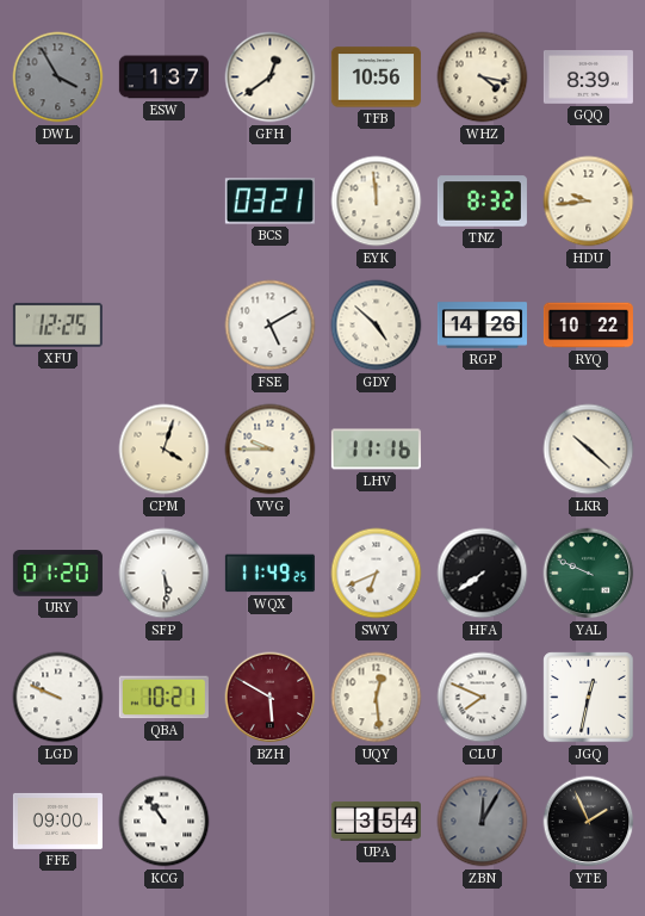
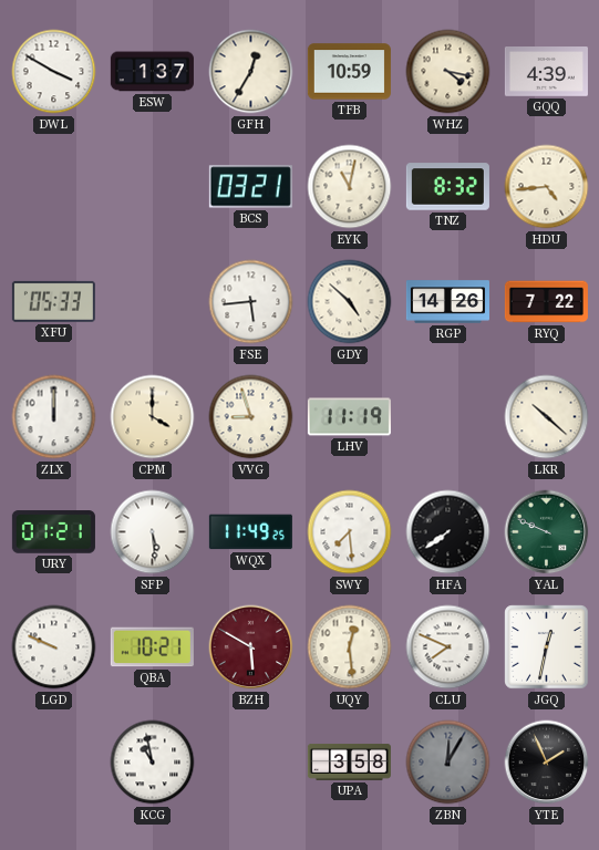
DWL: 3:55 -> 3:50
DWL dial: grey -> white
GFH: 12:39 -> 12:35
TFB: 10:56 -> 10:59
GQQ: 8:39 -> 4:39
EYK: 11:59 -> 11:02
HDU: 9:44 -> 4:44
XFU: 12:25 -> 05:33
FSE: 5:10 -> 5:44
RYQ: 10:22 -> 7:22
ZLX: none -> 12:00
CPM: 4:03 -> 4:00
VVG: 9:45 -> 8:57
LHV: 11:16 -> 11:19
URY: 01:20 -> 01:21
SWY: 6:41 -> 7:29
FFE: 09:00 -> none
KCG: 10:54 -> 10:58
UPA: 3:54 -> 3:58
